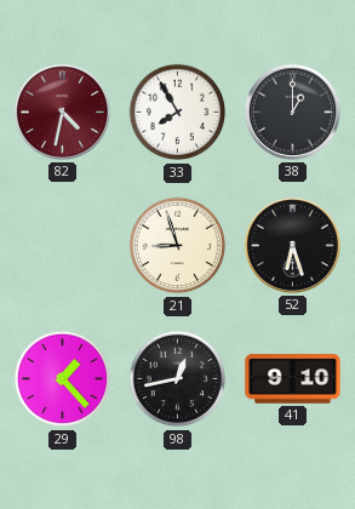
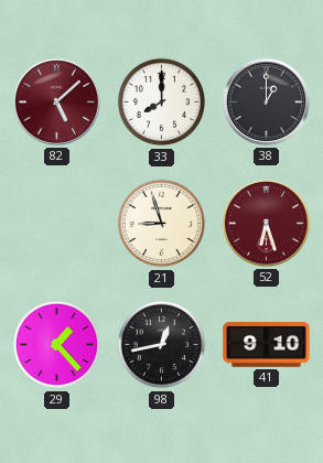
82: 4:32 -> 5:08
33: 7:55 -> 8:00
52 dial: black -> burgundy
